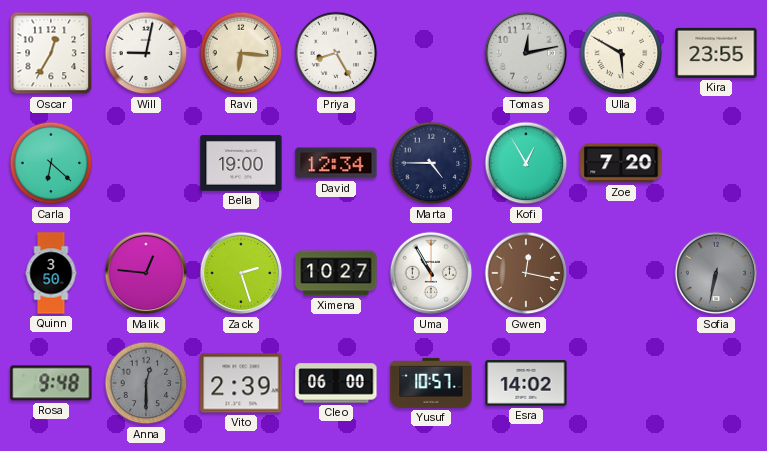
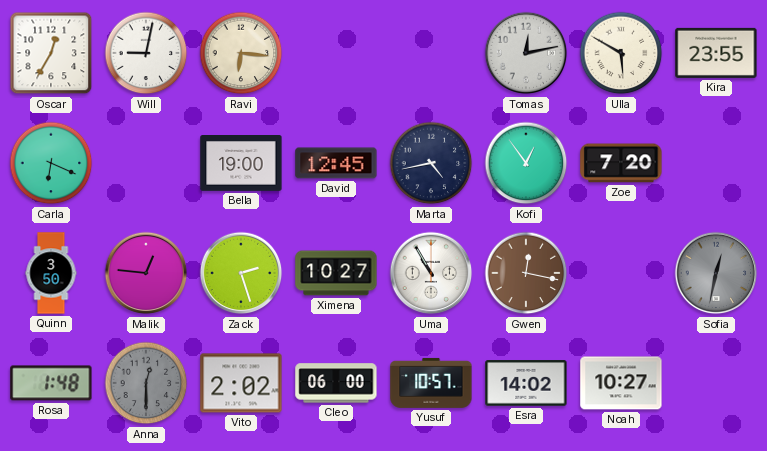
Priya: 8:25 -> none
Carla: 6:22 -> 6:19
David: 12:34 -> 12:45
Marta: 4:45 -> 4:43
Kofi: 12:55 -> 12:54
Sofia: 6:32 -> 12:32
Rosa: 9:48 -> 1:48
Vito: 2:39 -> 2:02
Noah: none -> 10:27
